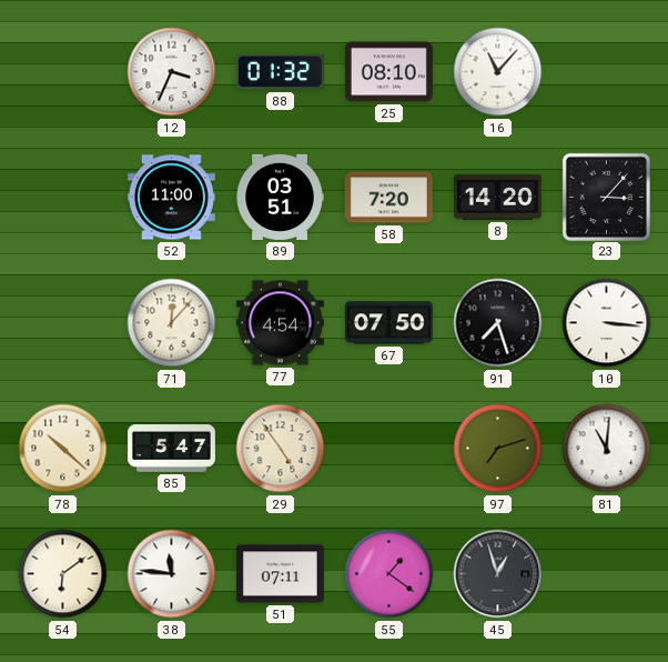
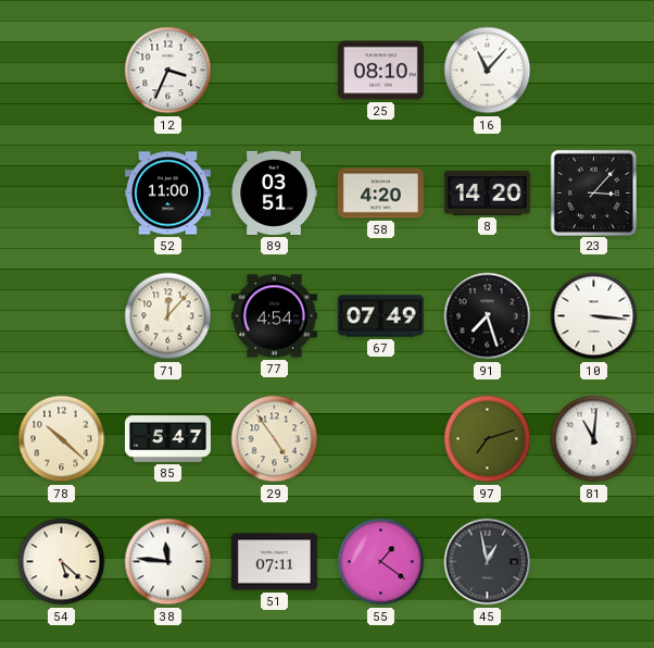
88: 01:32 -> none
58: 7:20 -> 4:20
67: 07:50 -> 07:49
54: 6:09 -> 5:22
45: 12:57 -> 12:58
